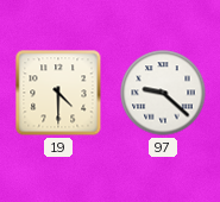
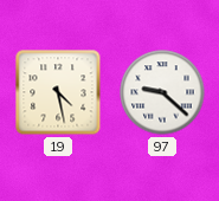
19: 4:30 -> 4:28
